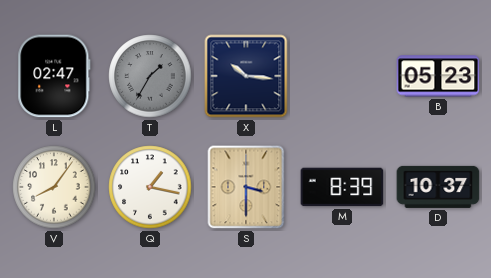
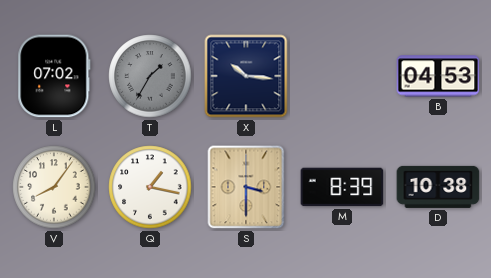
L: 02:47 -> 07:02
B: 05:23 -> 04:53
D: 10:37 -> 10:38
